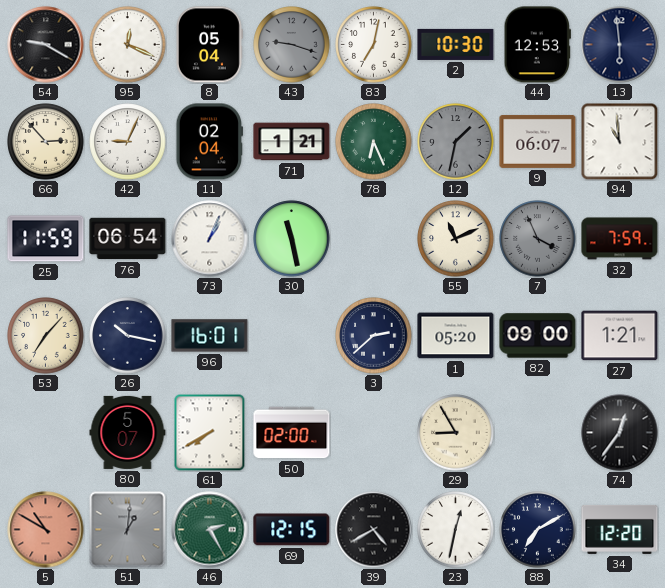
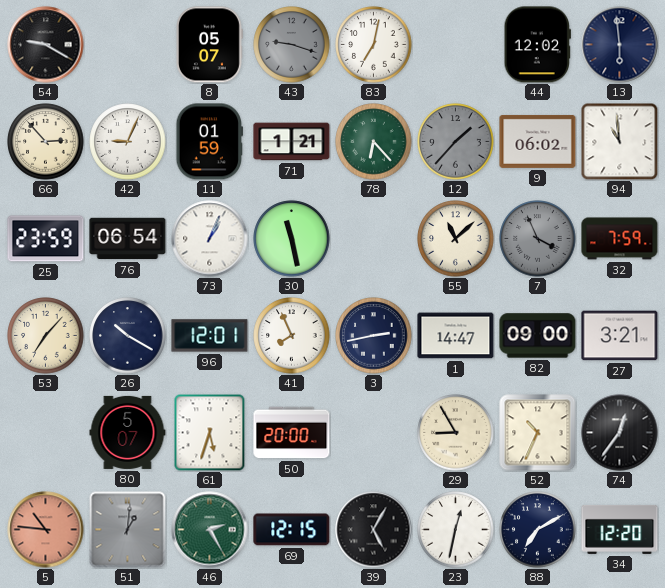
95: 12:19 -> none
8: 05:04 -> 05:07
2: 10:30 -> none
44: 12:53 -> 12:02
11: 02:04 -> 01:59
78: 6:26 -> 6:23
12: 1:32 -> 1:37
9: 06:07 -> 06:02
25: 11:59 -> 23:59
55: 11:11 -> 11:08
26: 10:17 -> 10:20
96: 16:01 -> 12:01
41: none -> 7:56
3: 2:38 -> 2:43
1: 05:20 -> 14:47
27: 1:21 -> 3:21
61: 7:40 -> 5:33
50: 02:00 -> 20:00
52: none -> 10:34
5: 10:50 -> 10:46
39: 4:40 -> 5:05
